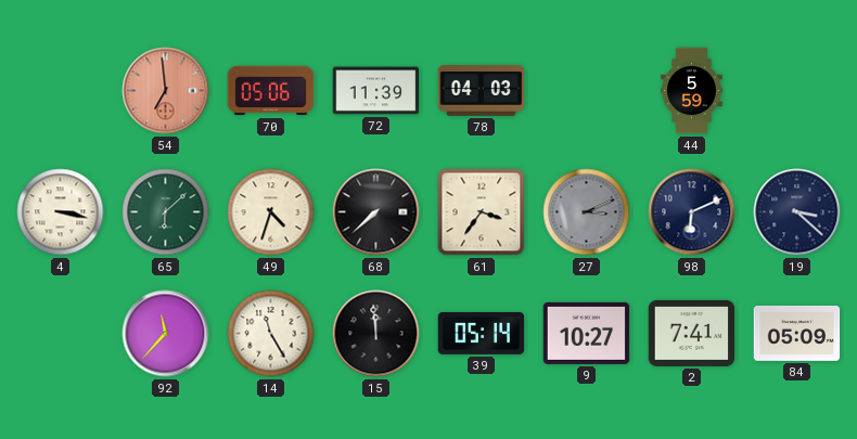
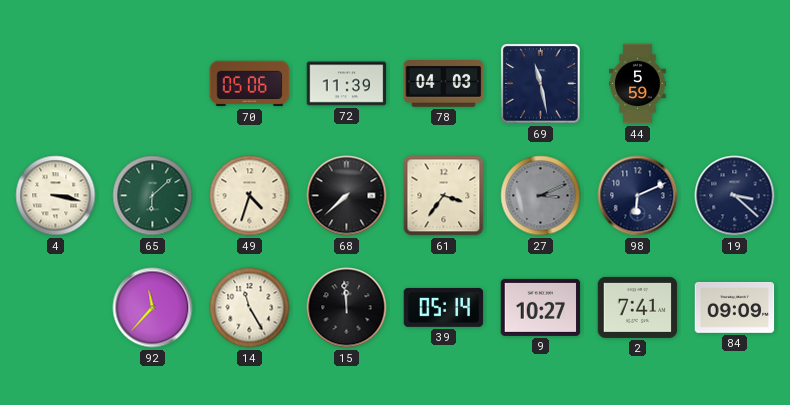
54: 6:59 -> none
69: none -> 11:28
84: 05:09 -> 09:09
